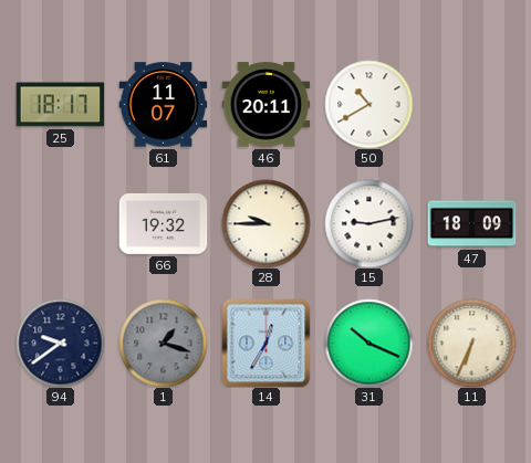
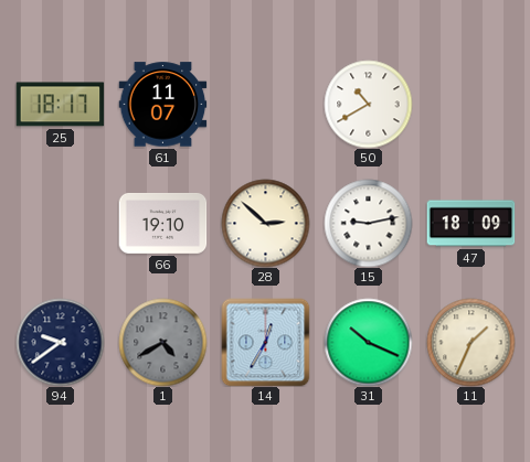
46: 20:11 -> none
66: 19:32 -> 19:10
28: 9:45 -> 2:52
1: 1:18 -> 4:40
11: 6:34 -> 1:34
